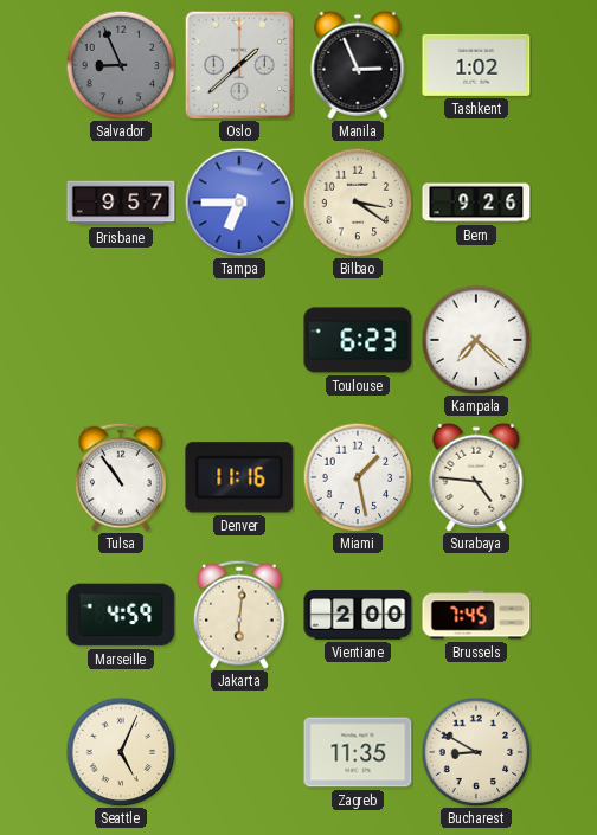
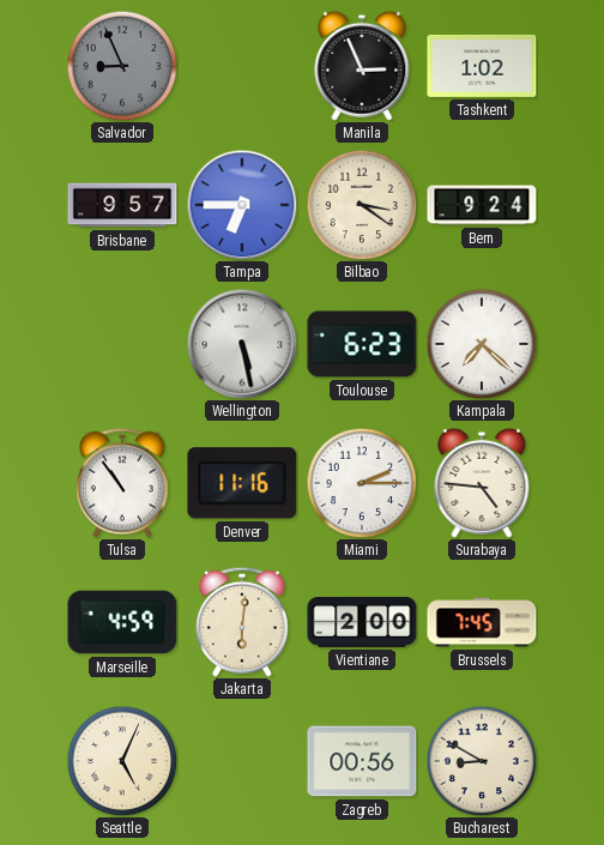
Oslo: 1:38 -> none
Bern: 9:26 -> 9:24
Wellington: none -> 5:28
Miami: 1:28 -> 2:15
Zagreb: 11:35 -> 00:56
